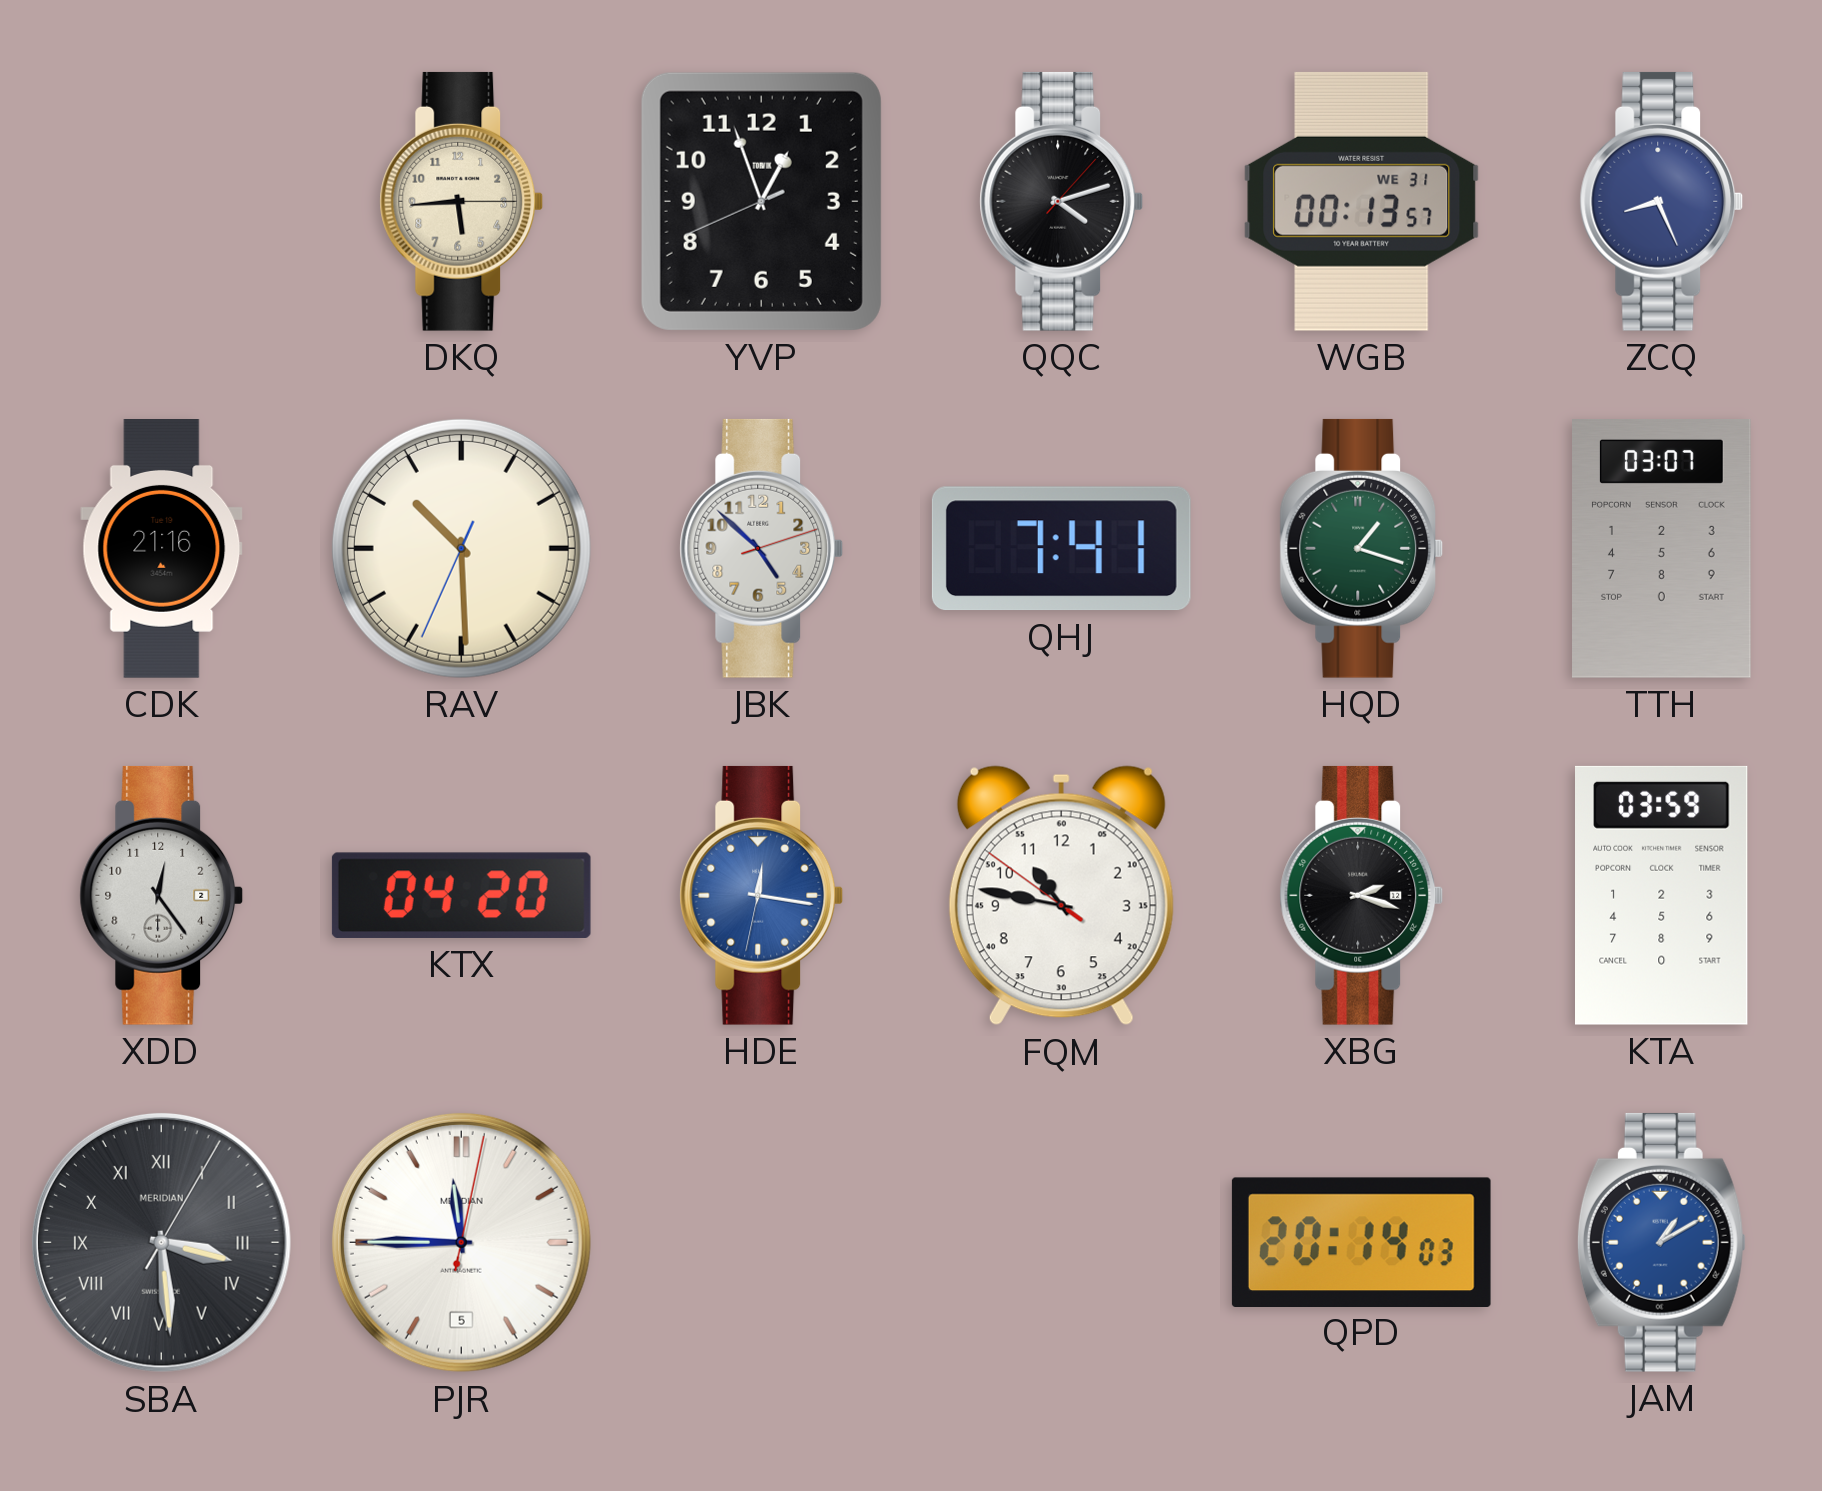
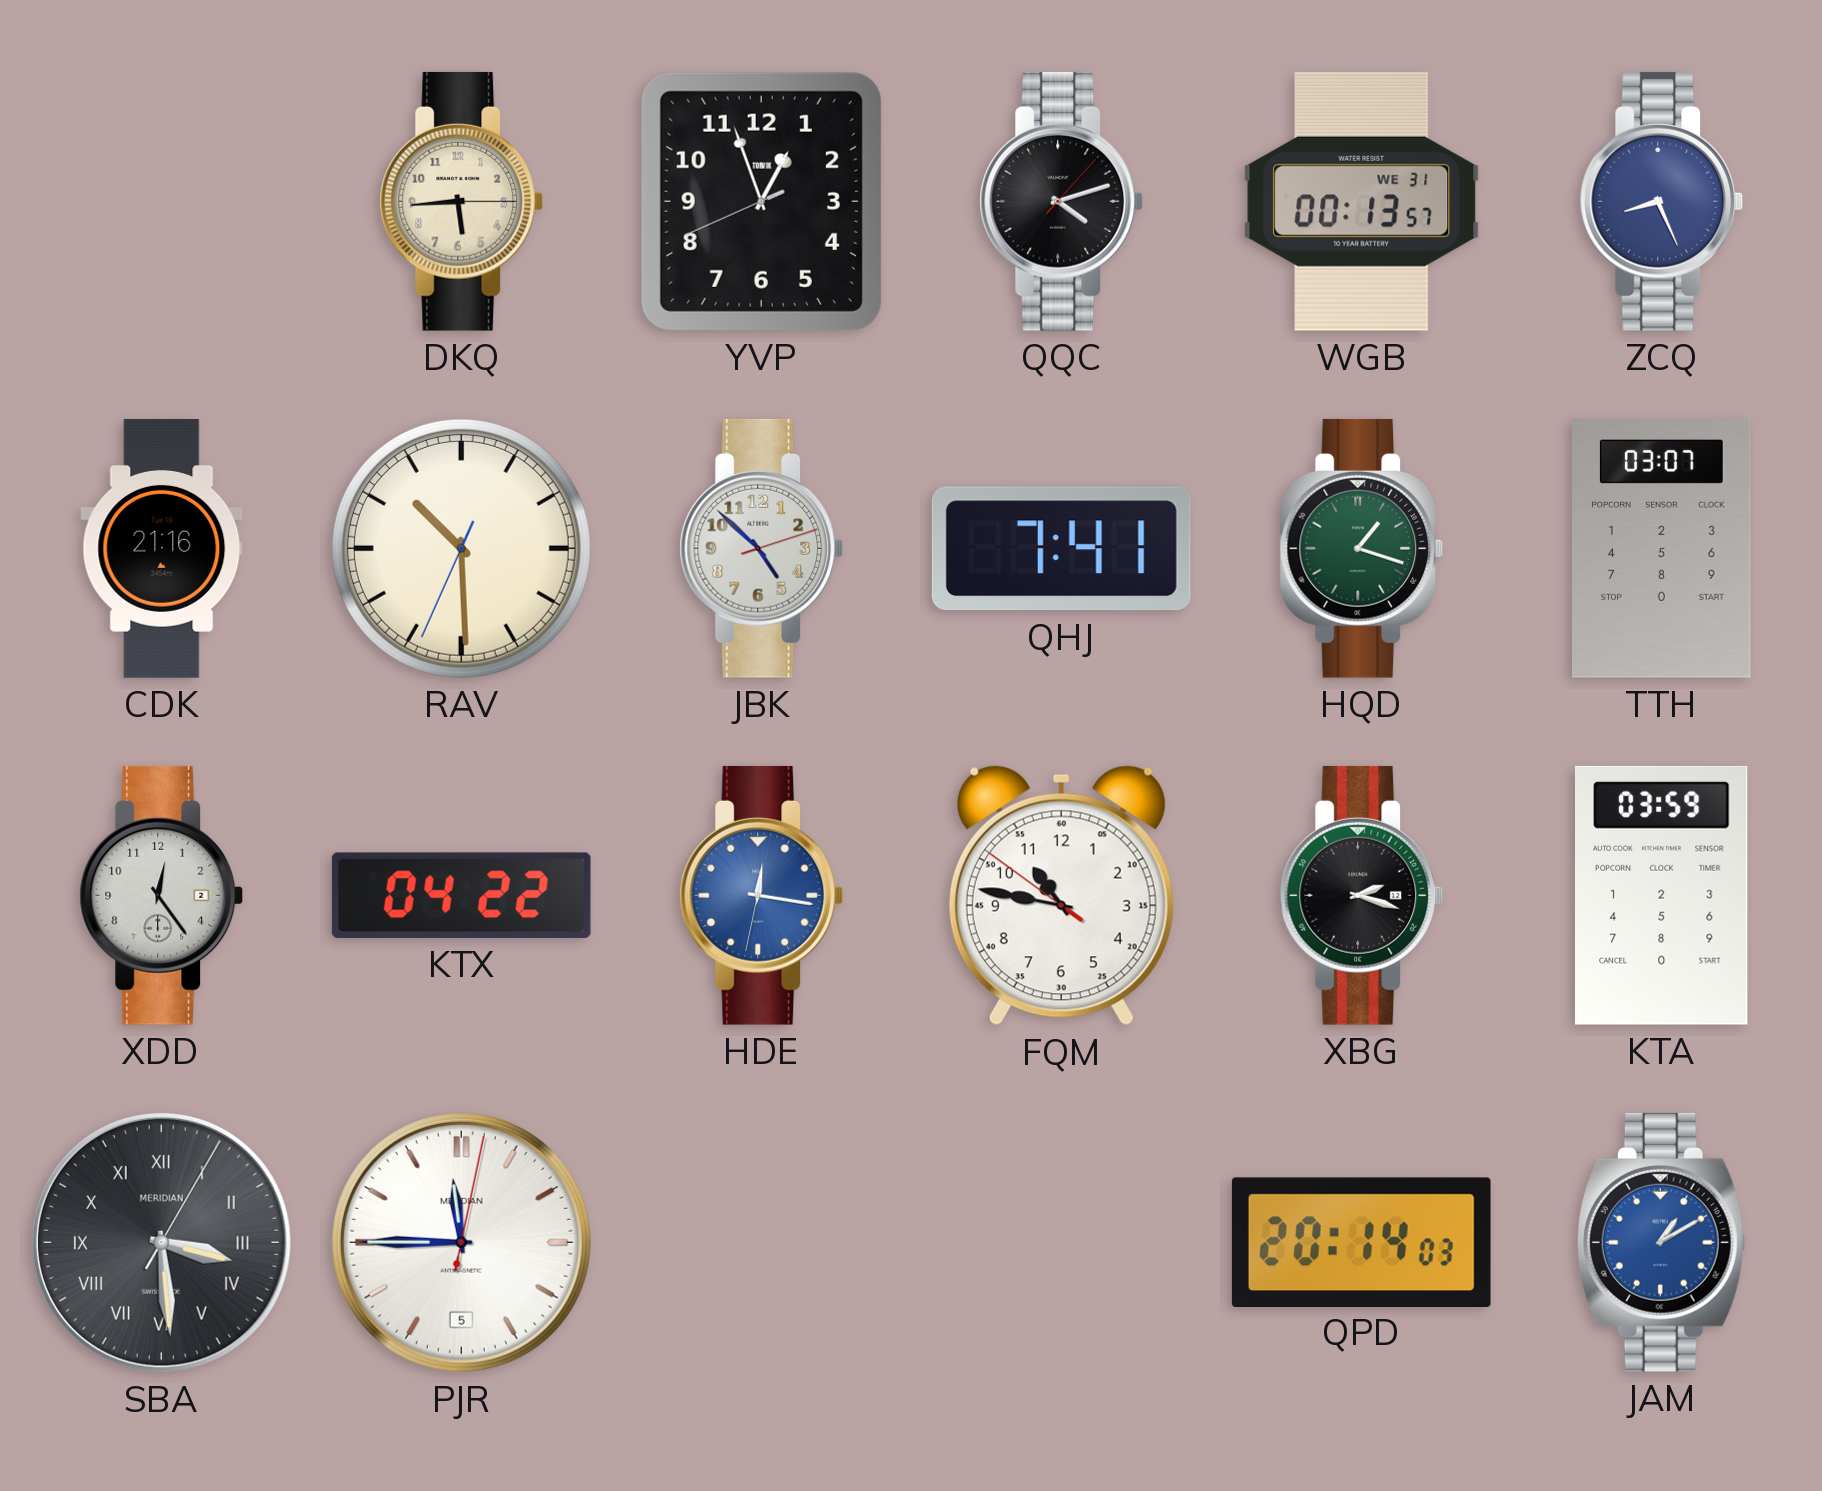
KTX: 04:20 -> 04:22
